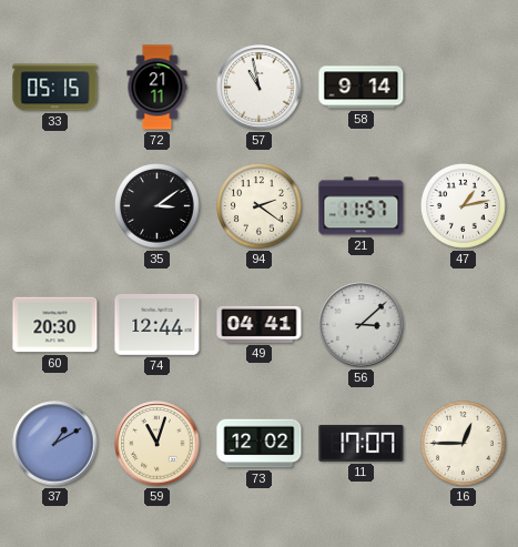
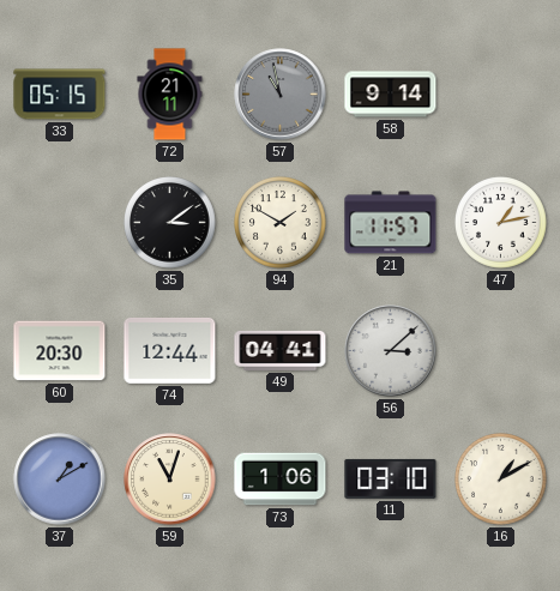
57 dial: white -> grey
94: 2:21 -> 1:50
73: 12:02 -> 1:06
11: 17:07 -> 03:10
16: 12:45 -> 1:10
